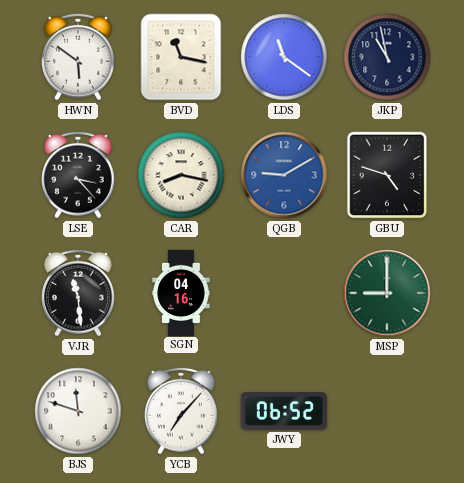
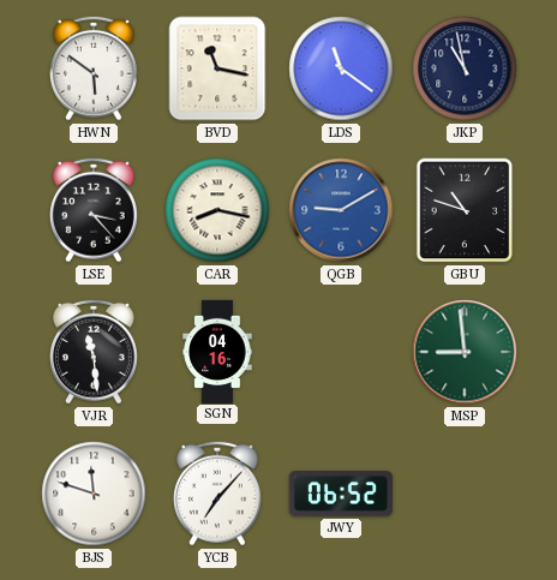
GBU: 4:48 -> 10:48
MSP: 9:00 -> 8:59
